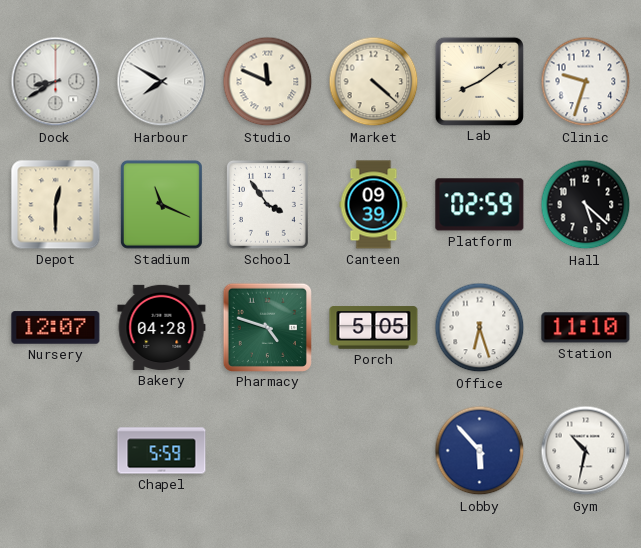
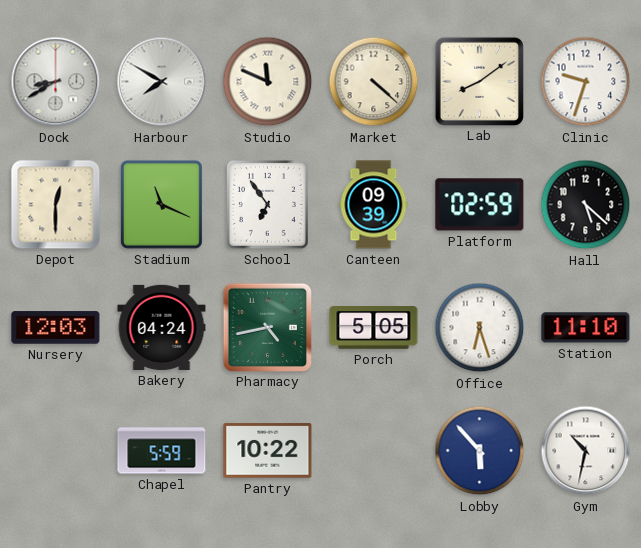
School: 3:54 -> 6:54
Nursery: 12:07 -> 12:03
Bakery: 04:28 -> 04:24
Pharmacy: 4:48 -> 4:43
Pantry: none -> 10:22
